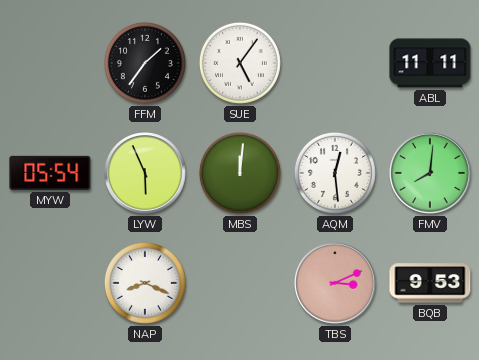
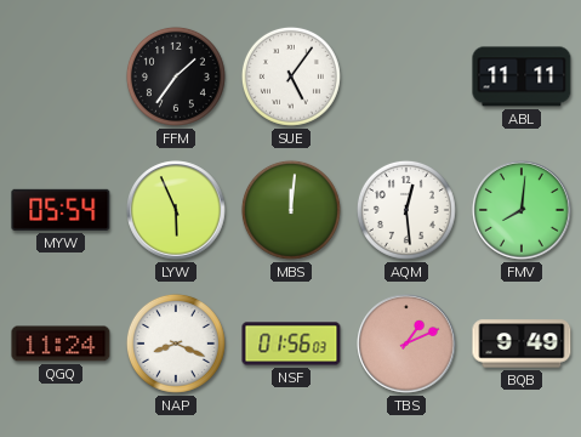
QGQ: none -> 11:24
NSF: none -> 01:56
TBS: 3:11 -> 1:11
BQB: 9:53 -> 9:49
